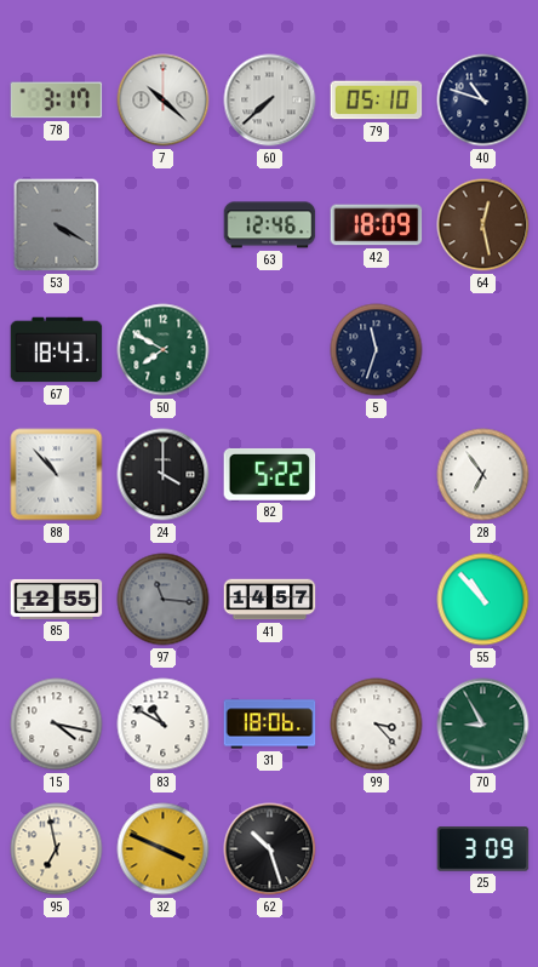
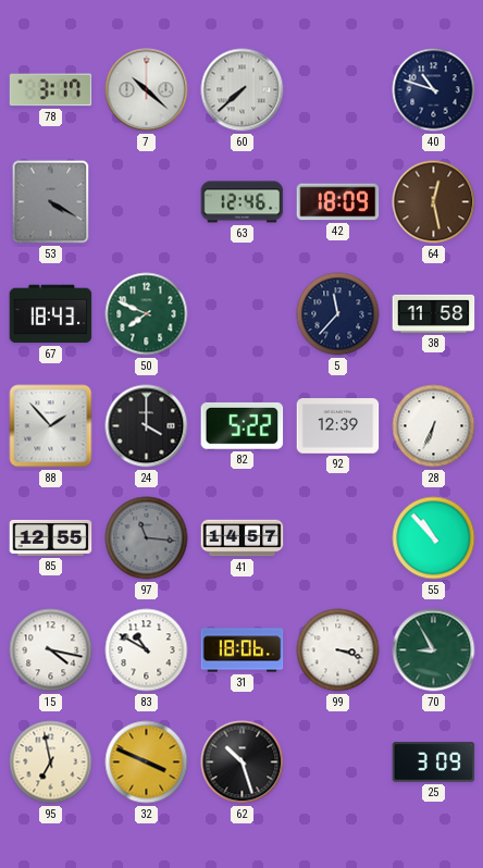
79: 05:10 -> none
50: 7:50 -> 7:49
5: 11:33 -> 11:37
38: none -> 11:58
88: 10:53 -> 1:53
92: none -> 12:39
28: 6:54 -> 6:34
99: 3:23 -> 3:18
